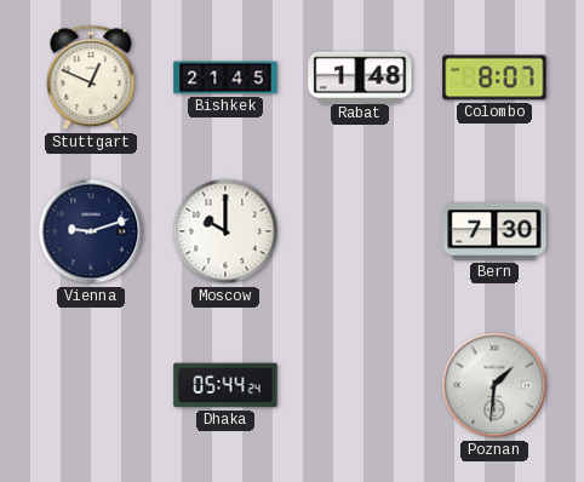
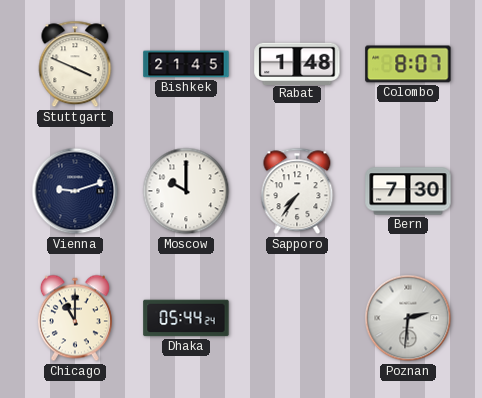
Stuttgart: 12:49 -> 3:49
Sapporo: none -> 7:36
Chicago: none -> 11:00
Poznan: 1:31 -> 2:31
